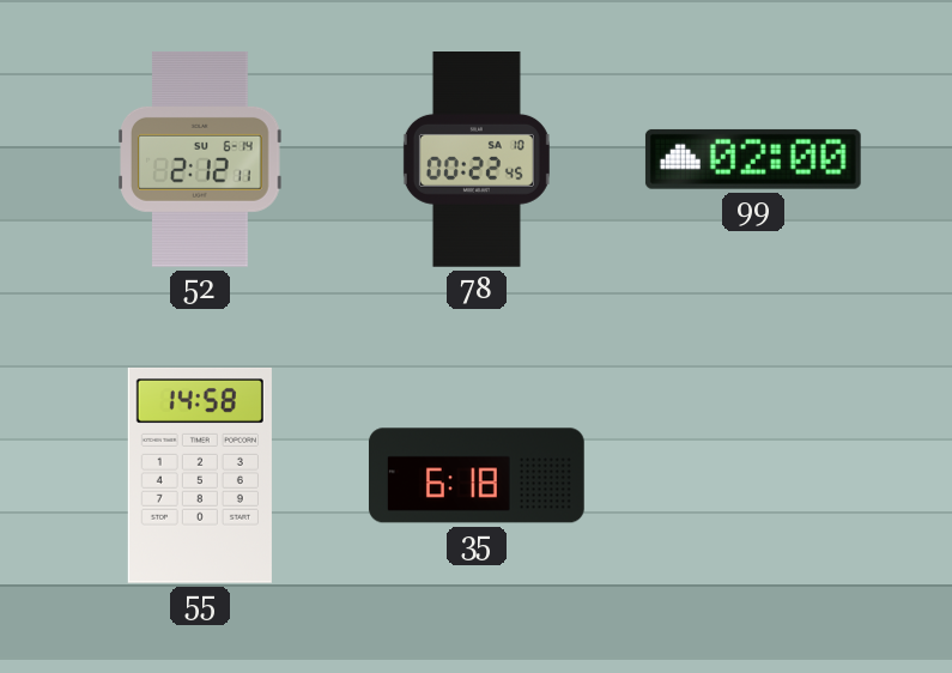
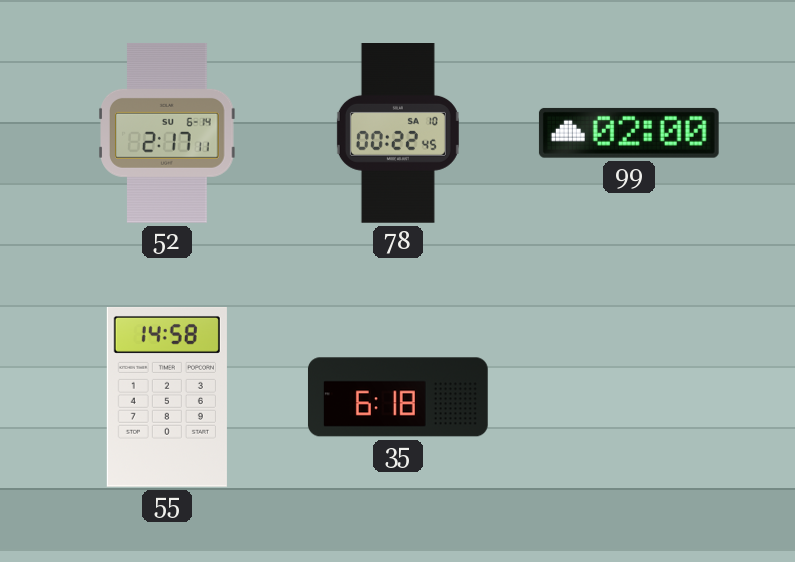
52: 2:12 -> 2:17
